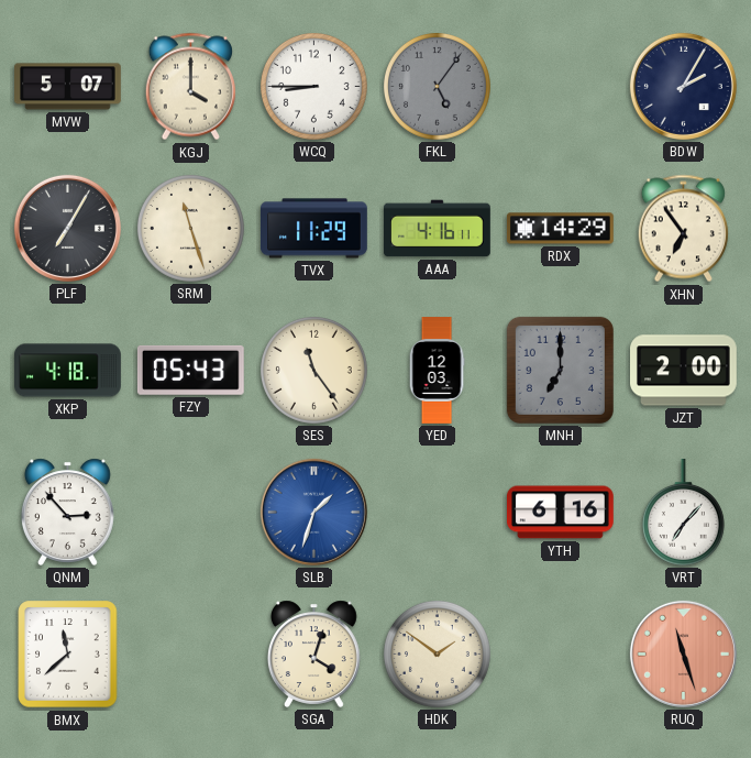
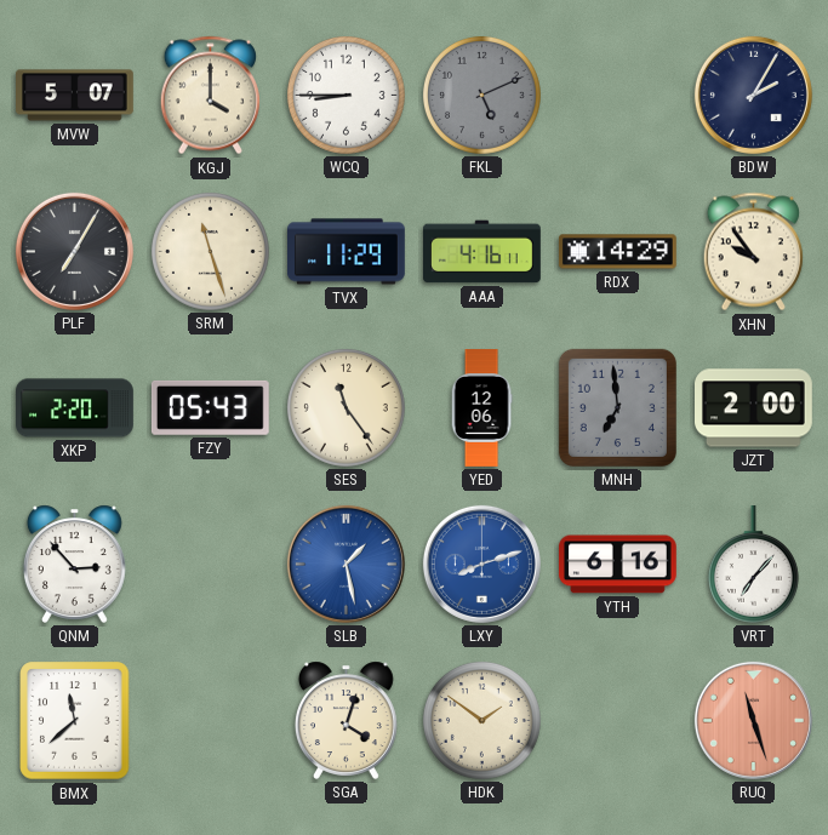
FKL: 5:06 -> 5:11
XHN: 6:54 -> 9:54
XKP: 4:18 -> 2:20
YED: 12:03 -> 12:06
MNH: 7:00 -> 6:59
SLB: 1:33 -> 1:28
LXY: none -> 8:12
